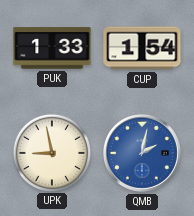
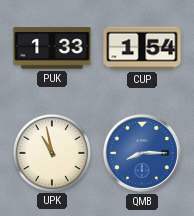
UPK: 8:58 -> 10:58
QMB: 2:02 -> 8:15
